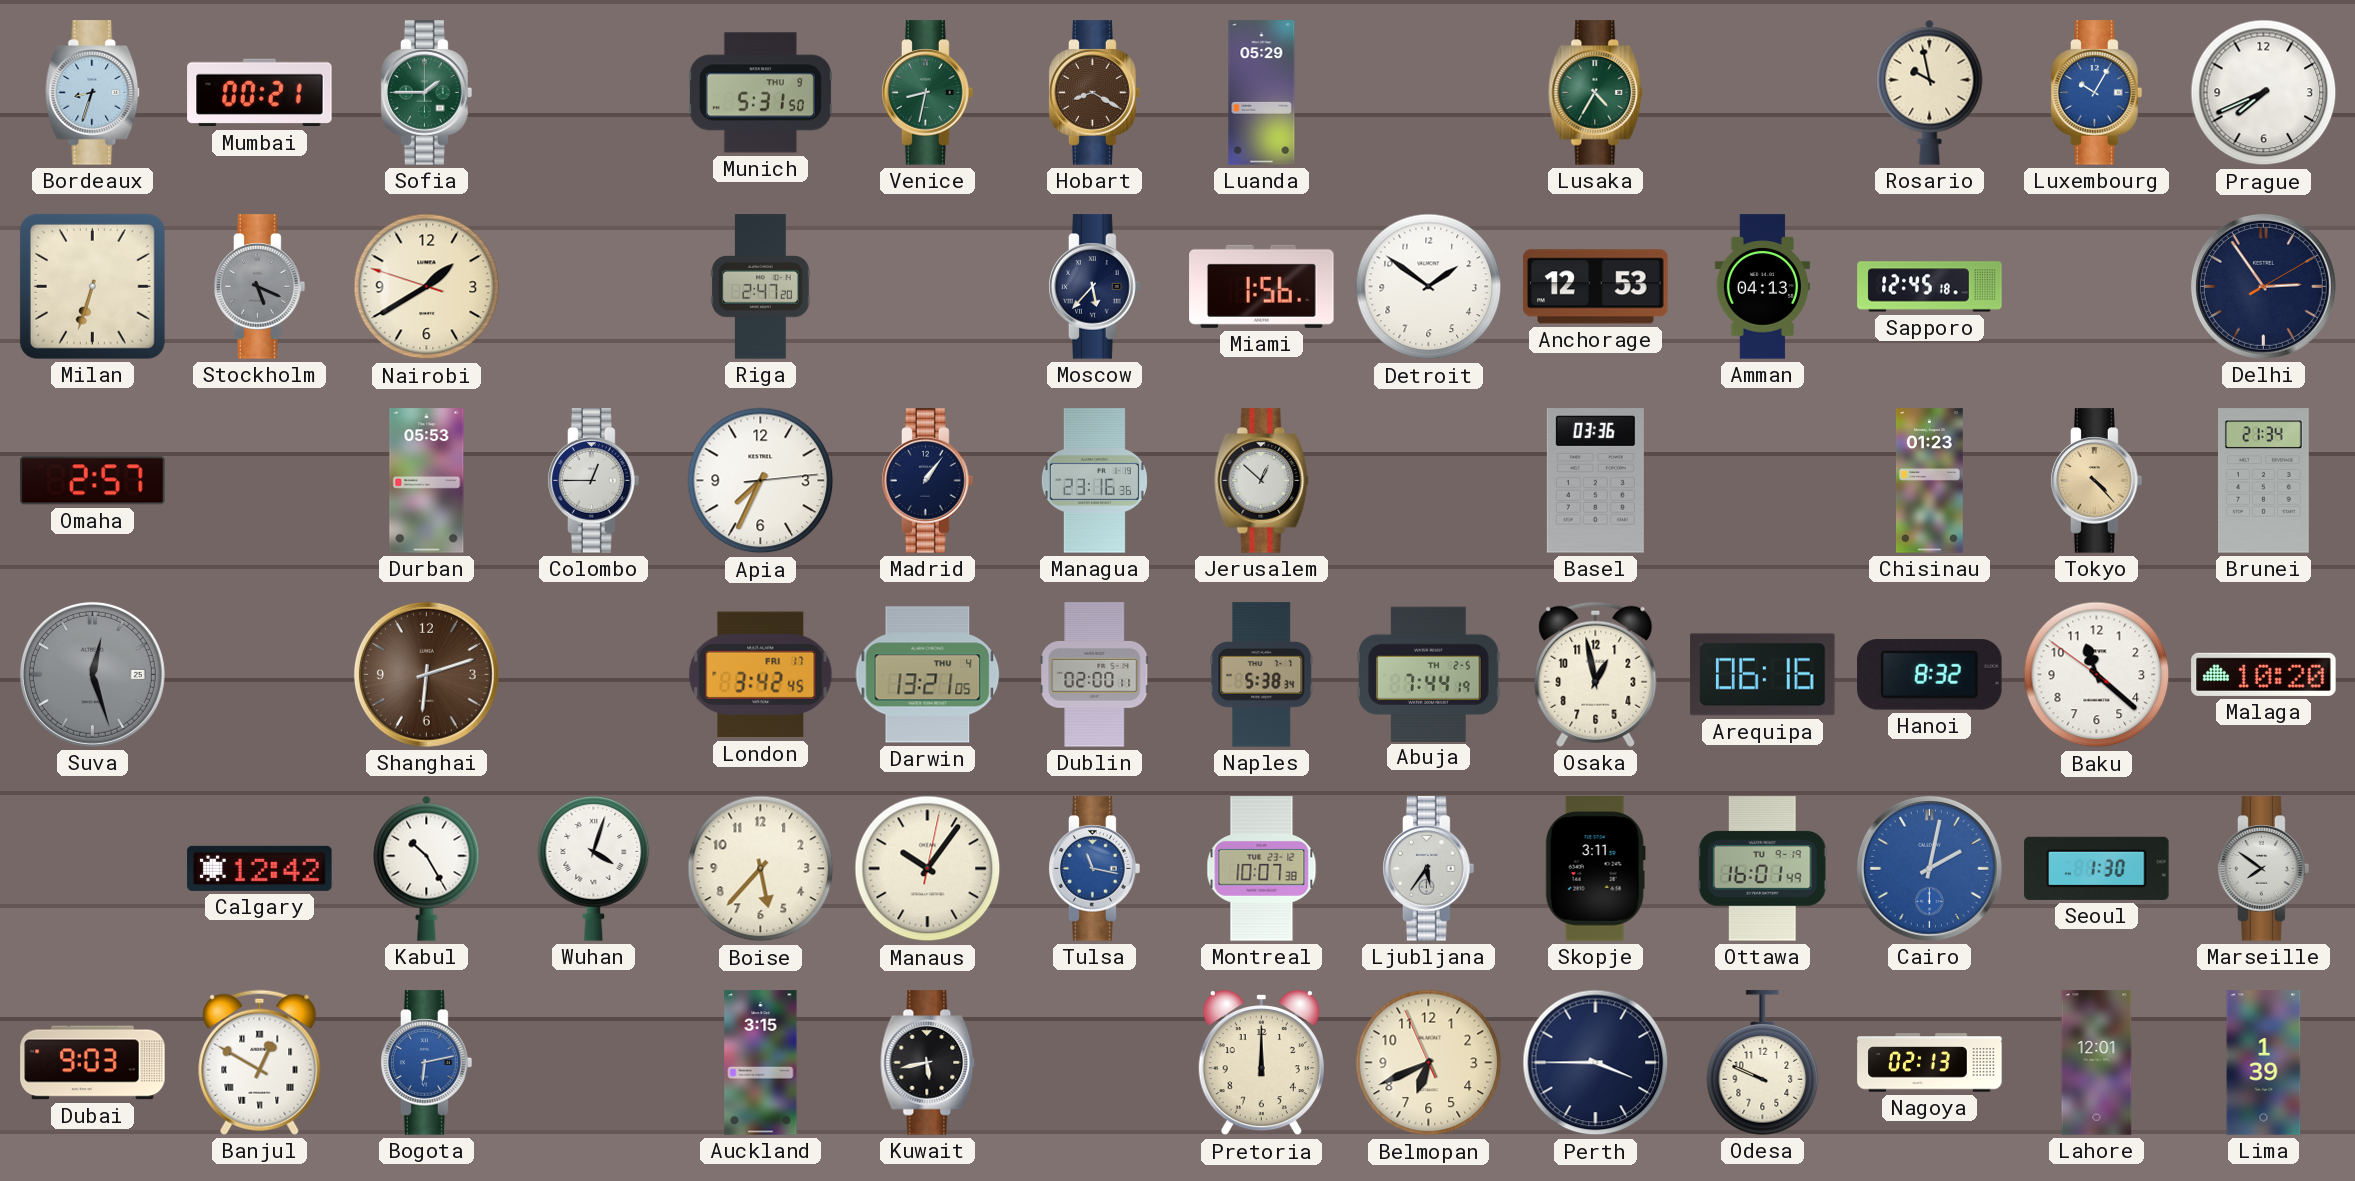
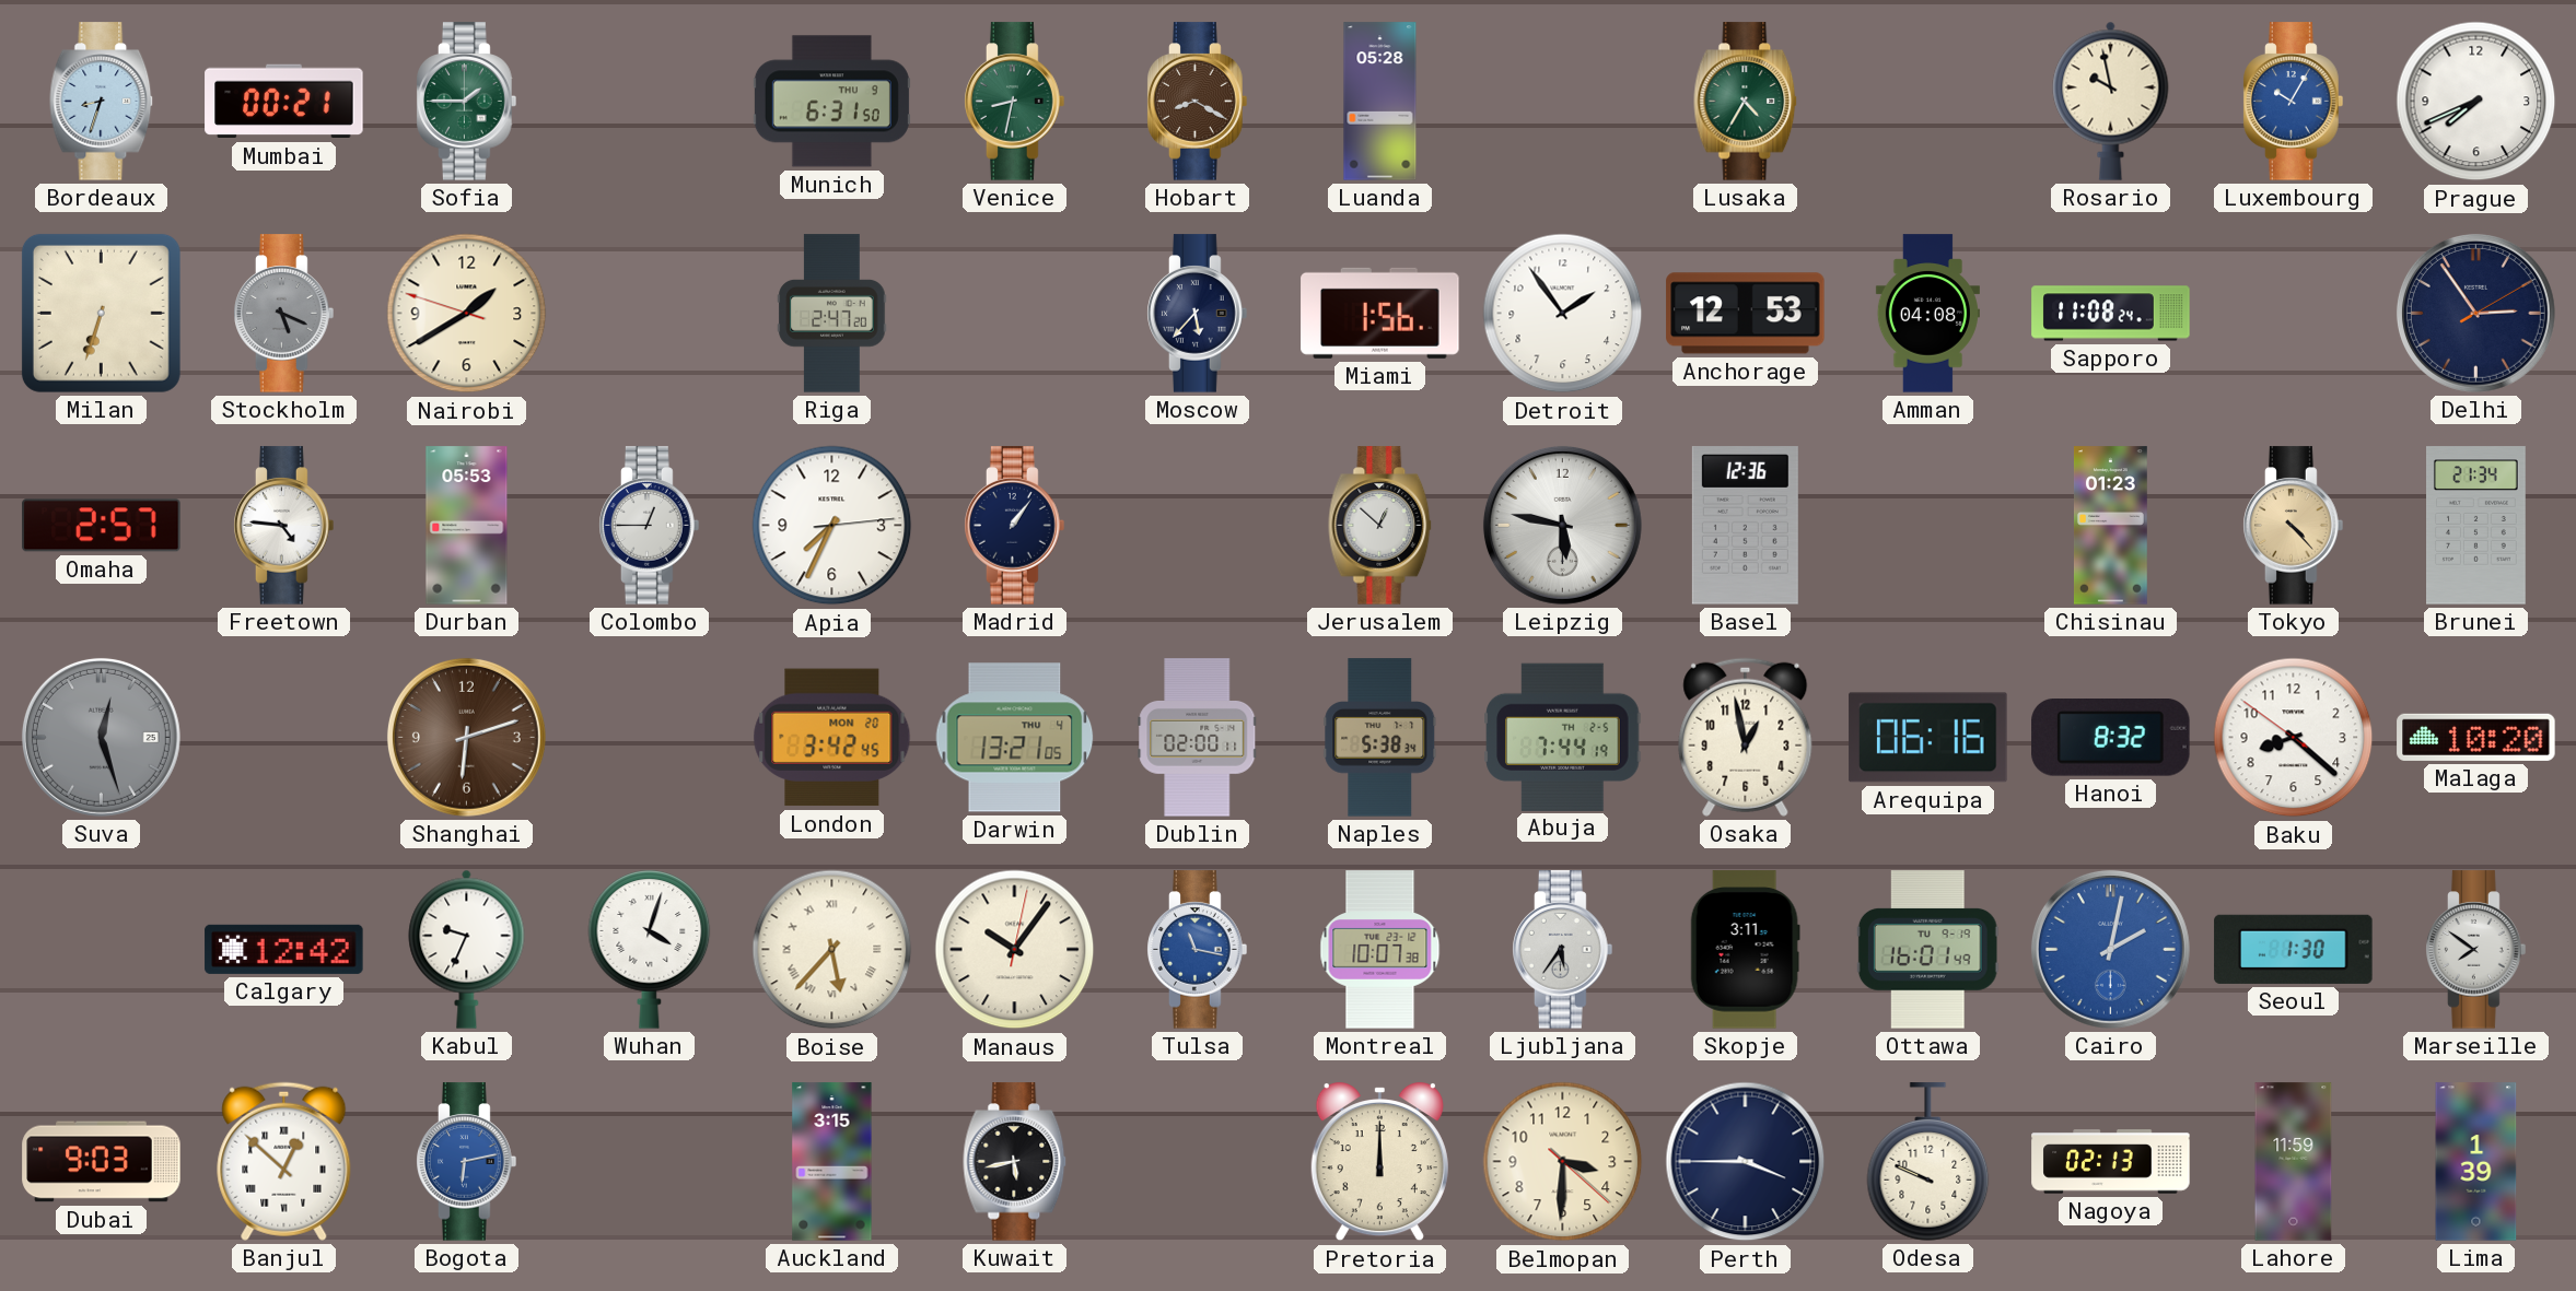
Munich: 5:31 -> 6:31
Luanda: 05:29 -> 05:28
Detroit: 1:51 -> 1:54
Amman: 04:13 -> 04:08
Sapporo: 12:45 -> 11:08
Freetown: none -> 4:46
Managua: 23:16 -> none
Leipzig: none -> 5:47
Basel: 03:36 -> 12:36
London date: FRI 17 -> MON 20
Baku: 11:21 -> 8:21
Kabul: 10:25 -> 9:34
Boise numerals: Arabic -> Roman
Banjul: 12:50 -> 12:52
Belmopan: 6:40 -> 3:30
Lahore: 12:01 -> 11:59
